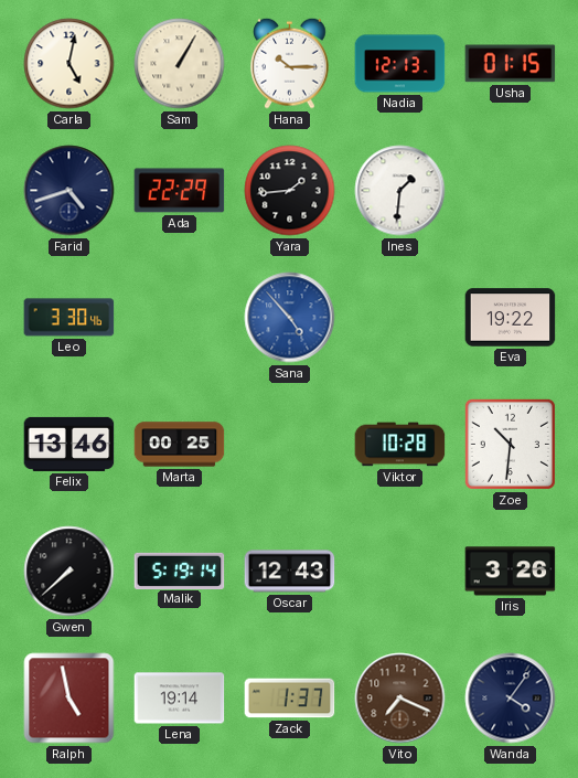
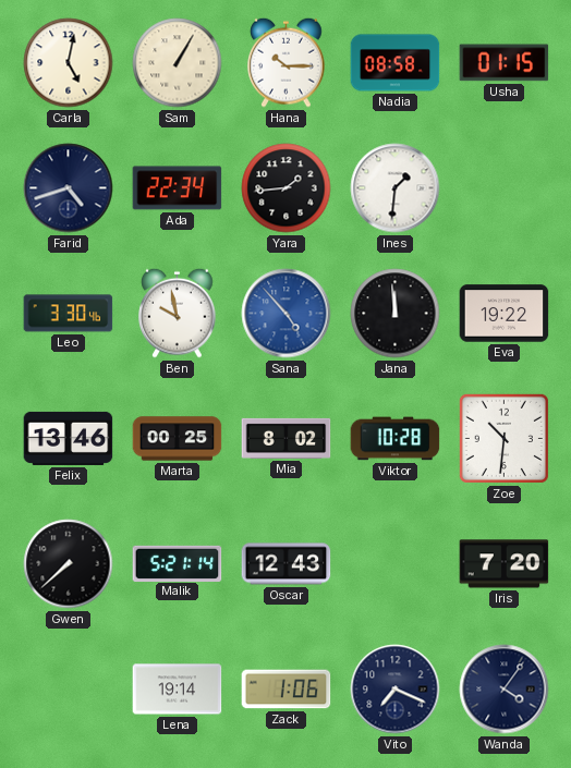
Nadia: 12:13 -> 08:58
Ada: 22:29 -> 22:34
Ben: none -> 9:58
Jana: none -> 11:59
Mia: none -> 8:02
Malik: 5:19 -> 5:21
Iris: 3:26 -> 7:20
Ralph: 4:58 -> none
Zack: 1:37 -> 1:06
Vito dial: brown -> navy
